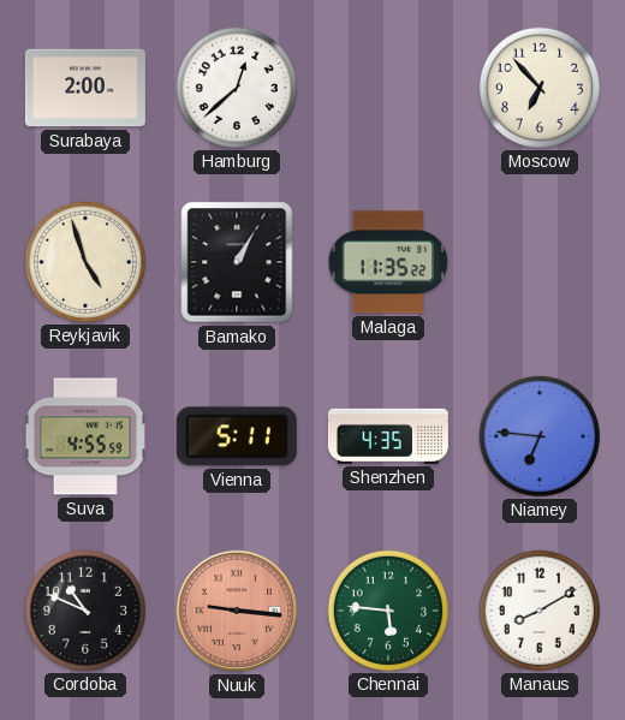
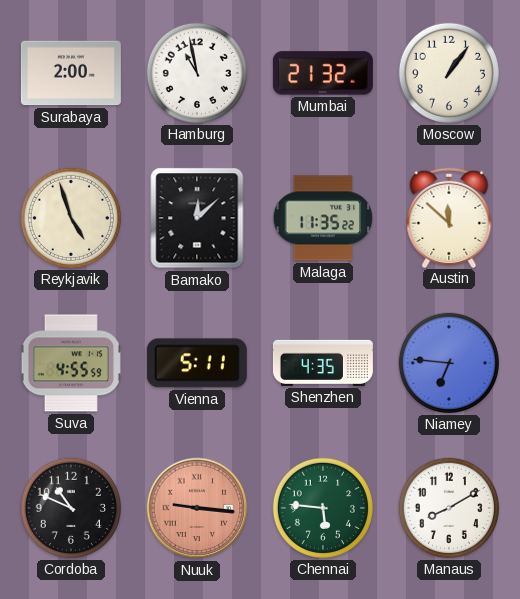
Hamburg: 12:38 -> 10:58
Mumbai: none -> 21:32
Moscow: 6:53 -> 1:06
Bamako: 1:05 -> 12:08
Austin: none -> 11:52
